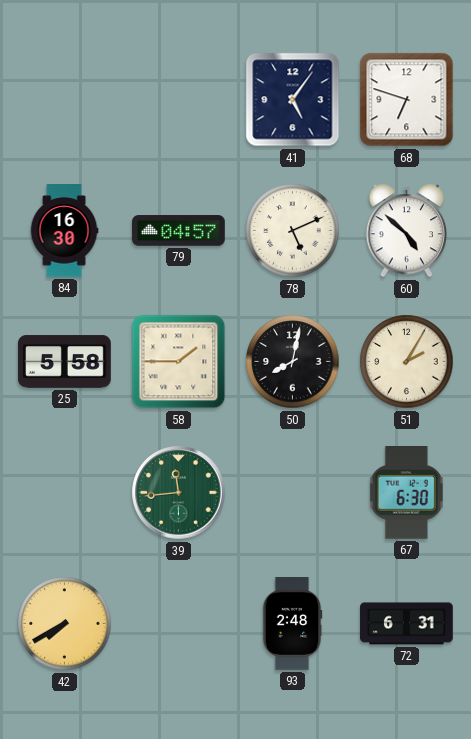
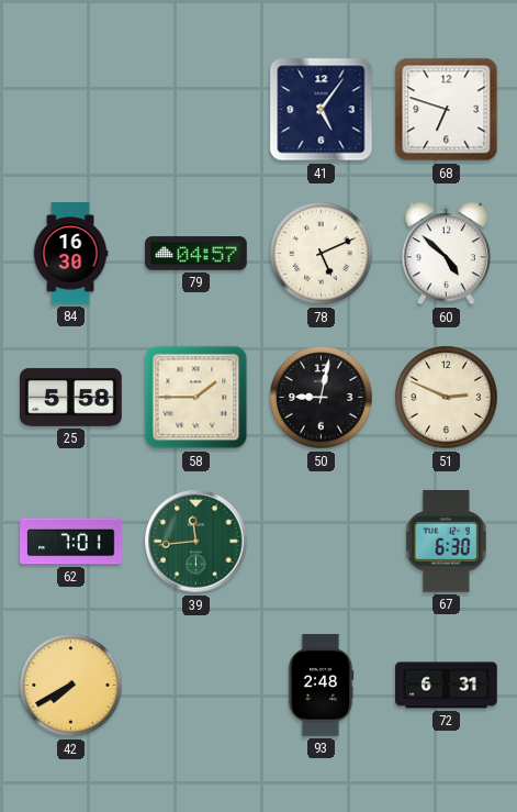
50: 8:02 -> 9:02
51: 2:05 -> 2:49
62: none -> 7:01
